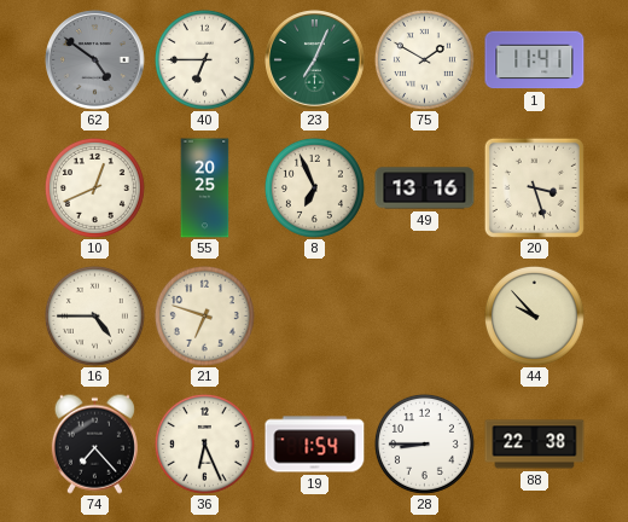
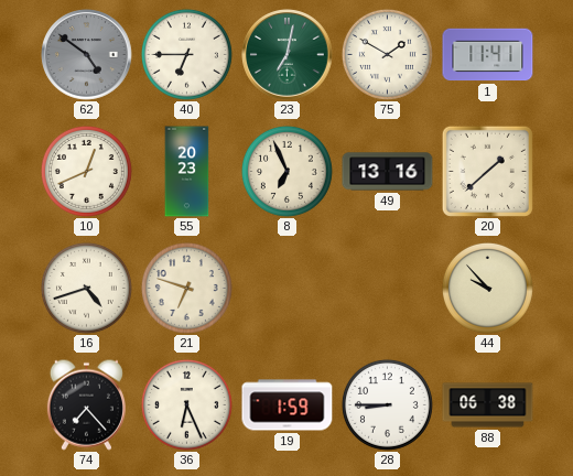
23: 7:04 -> 7:02
55: 20:25 -> 20:23
20: 3:27 -> 1:38
16: 4:45 -> 4:42
19: 1:54 -> 1:59
88: 22:38 -> 06:38
